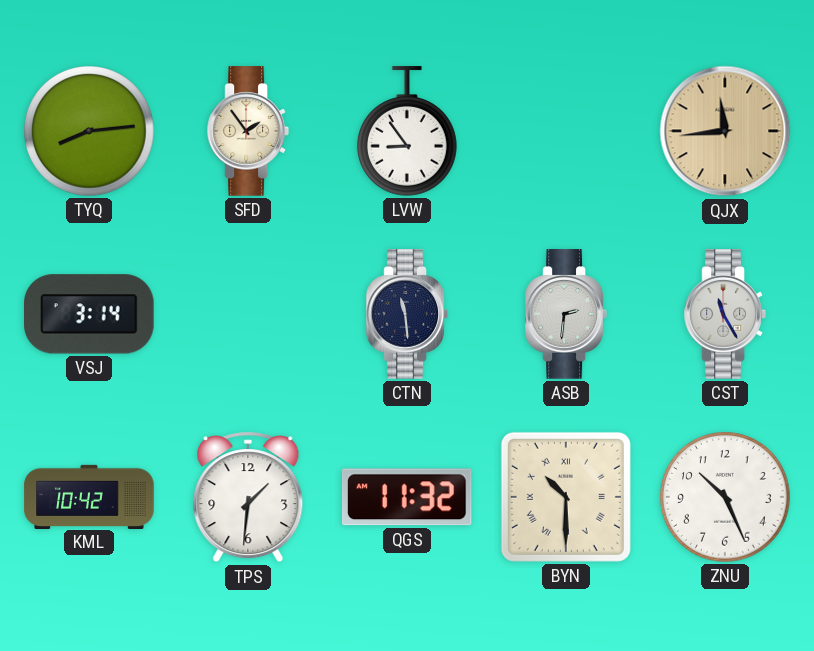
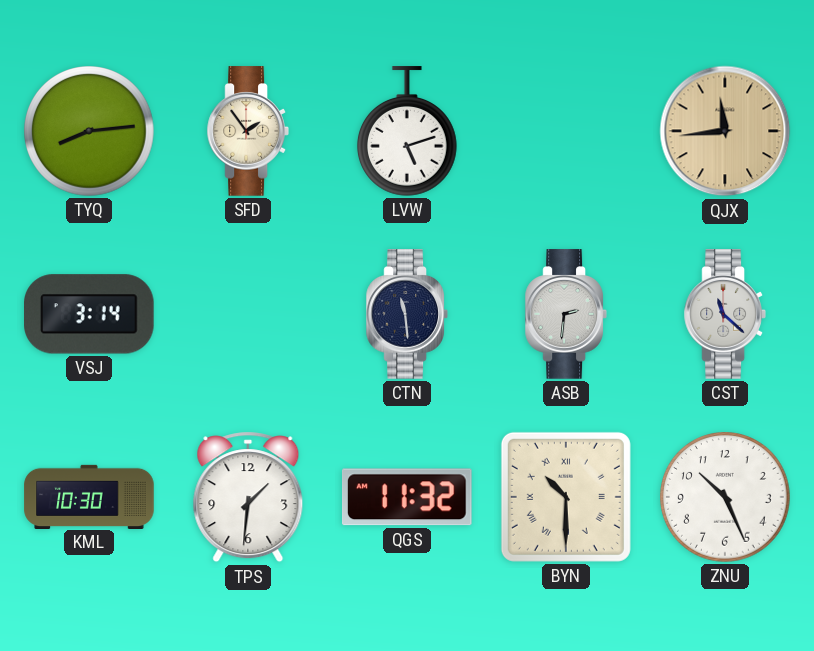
LVW: 8:54 -> 5:12
CST: 11:25 -> 11:22
KML: 10:42 -> 10:30
